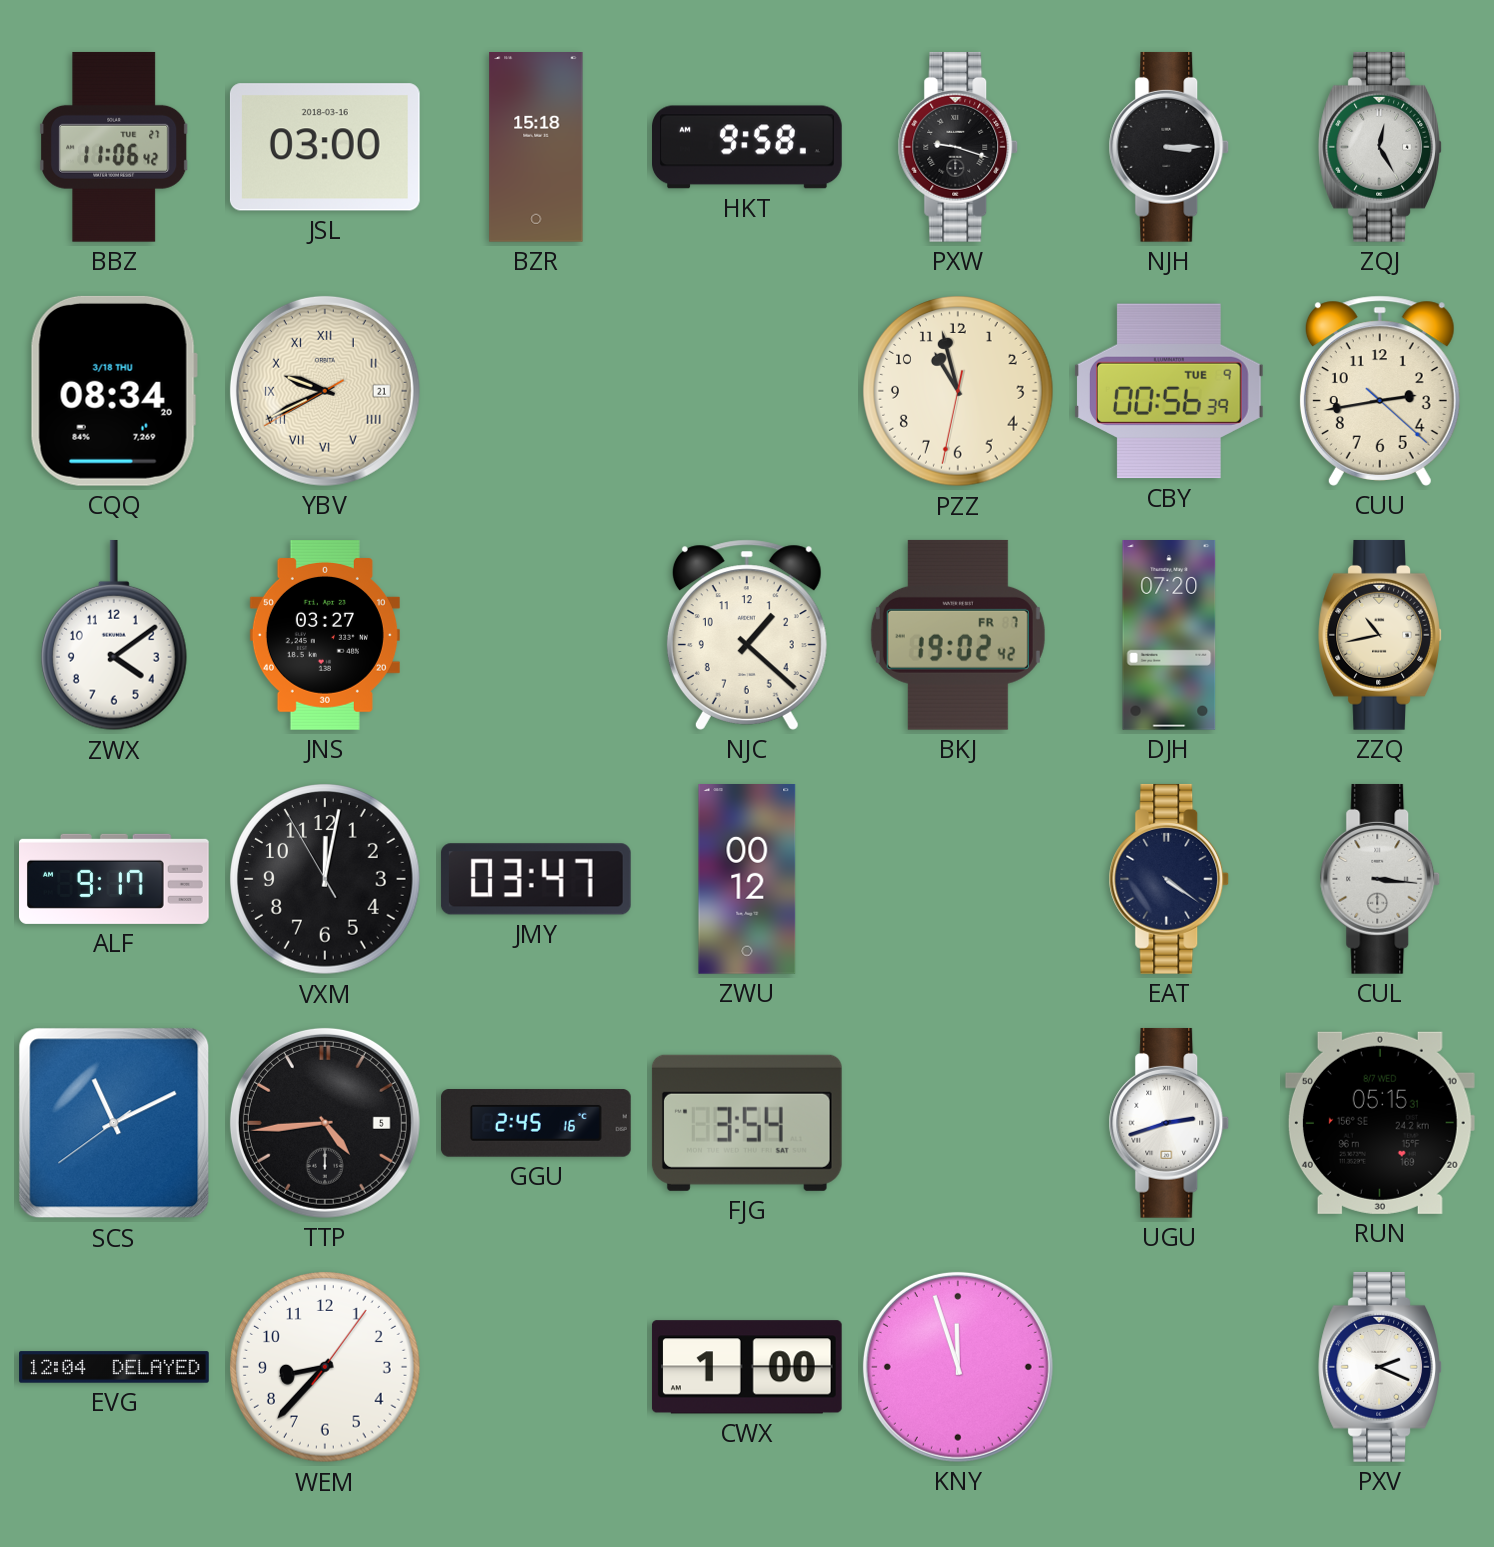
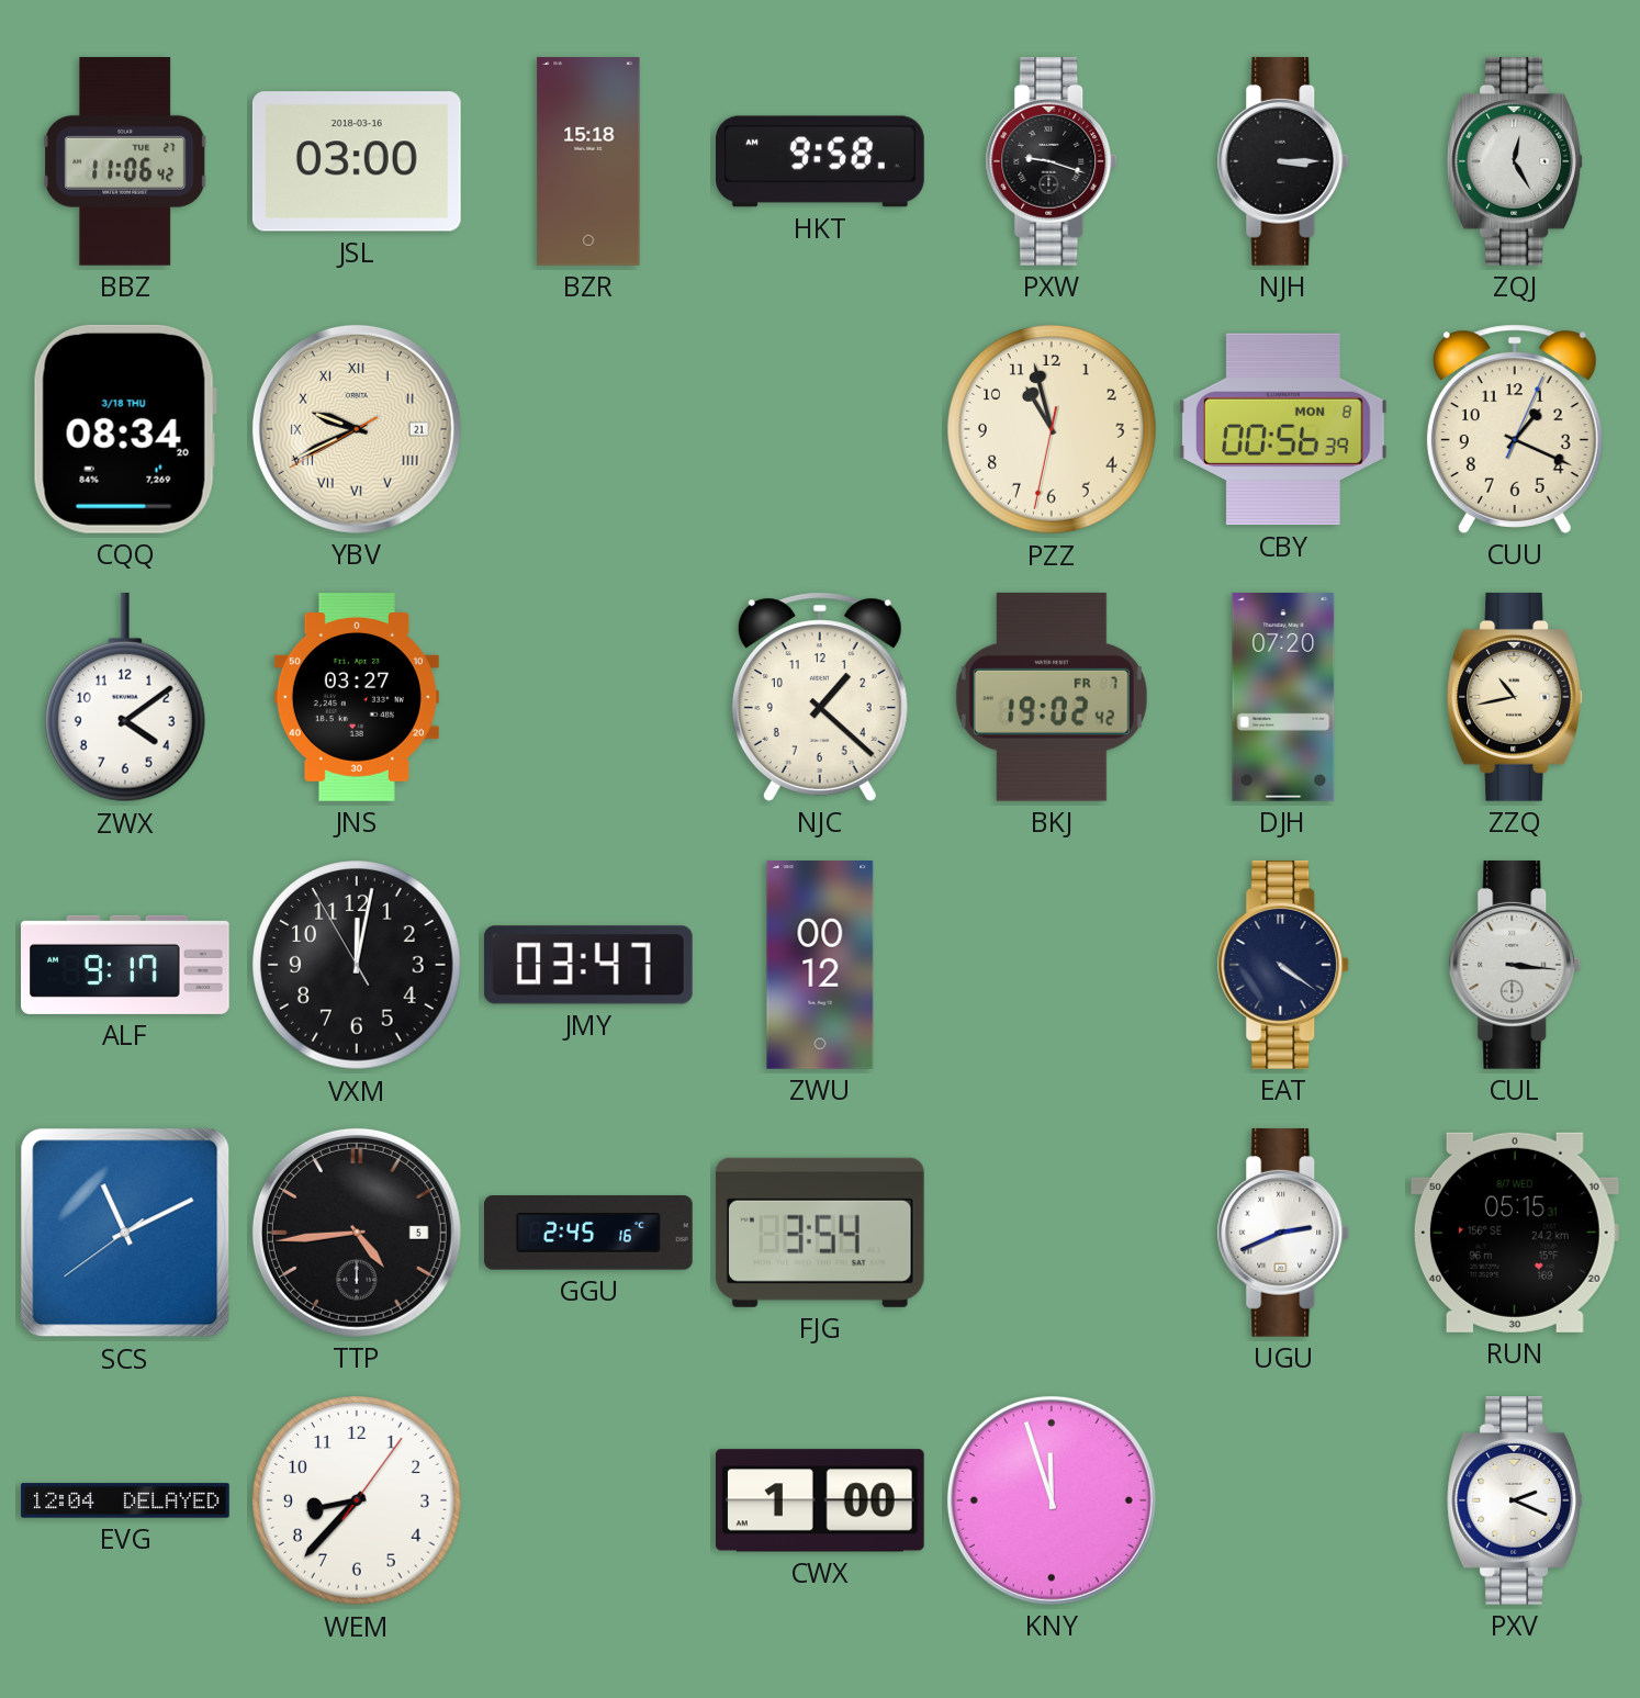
CBY date: TUE 9 -> MON 8
CUU: 2:43 -> 1:19
UGU: 2:42 -> 2:41
